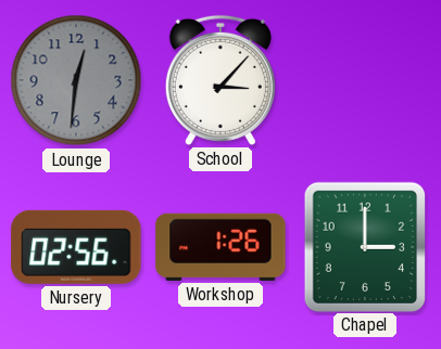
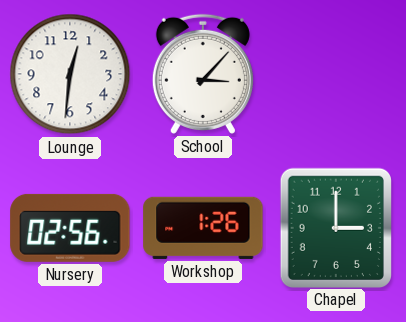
Lounge dial: grey -> white
